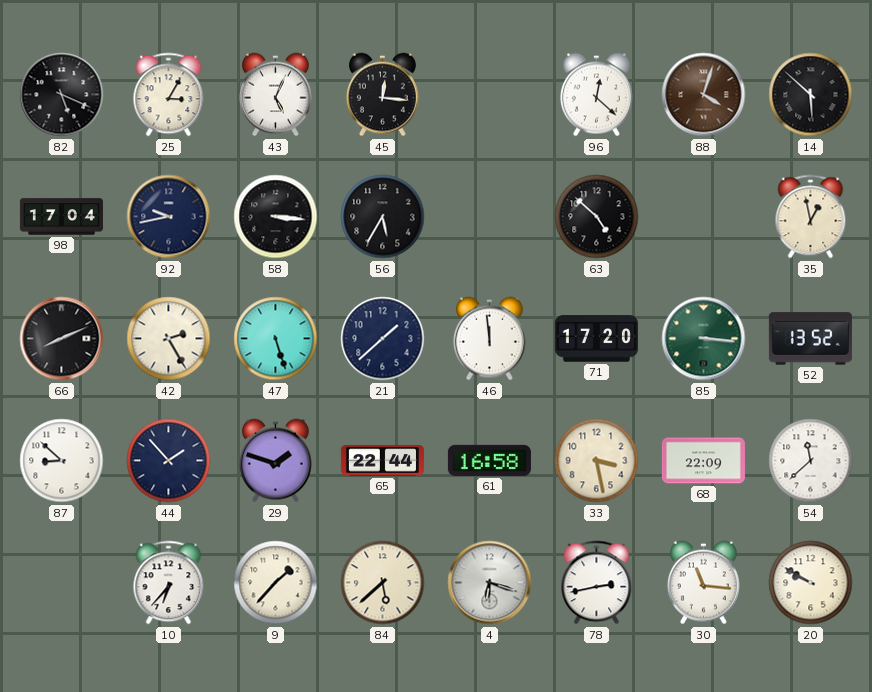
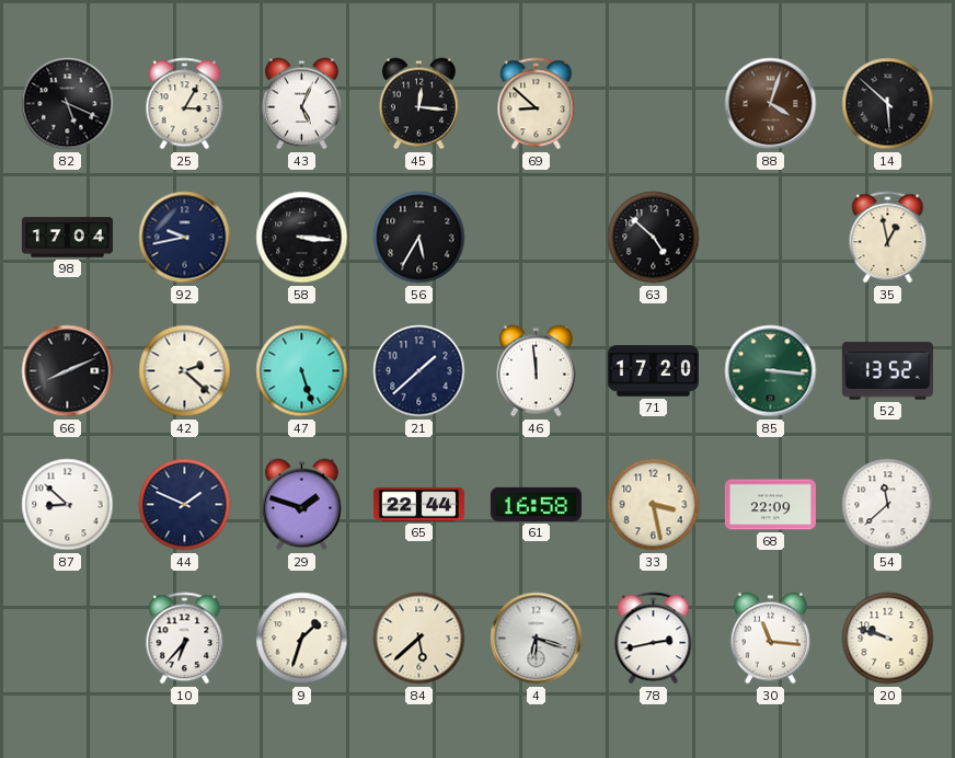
69: none -> 8:52
96: 12:22 -> none
42: 2:25 -> 2:22
44: 1:53 -> 1:49
9: 1:37 -> 1:33
20: 9:50 -> 9:48
